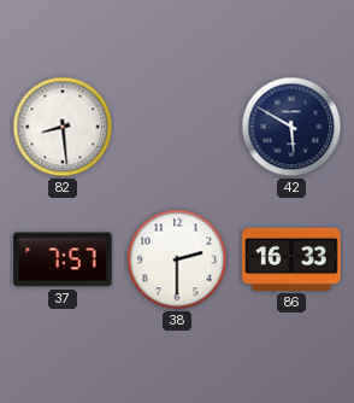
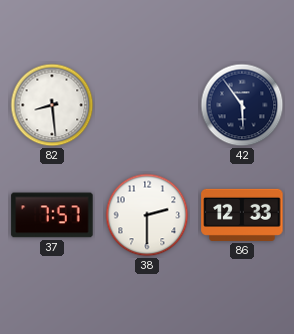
42: 5:50 -> 5:54
86: 16:33 -> 12:33
